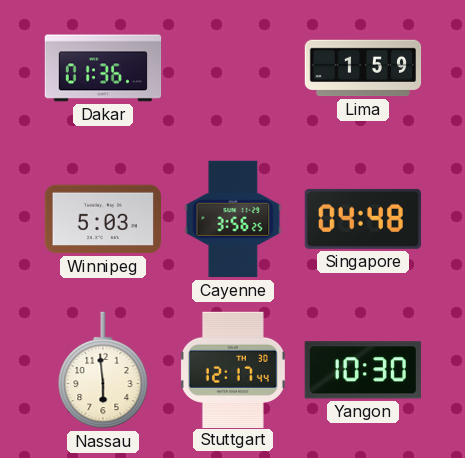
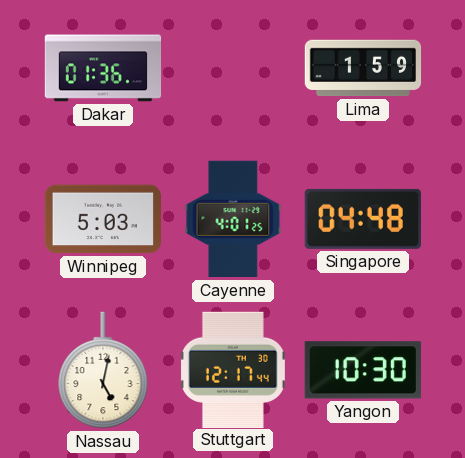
Cayenne: 3:56 -> 4:01
Nassau: 5:59 -> 5:02
